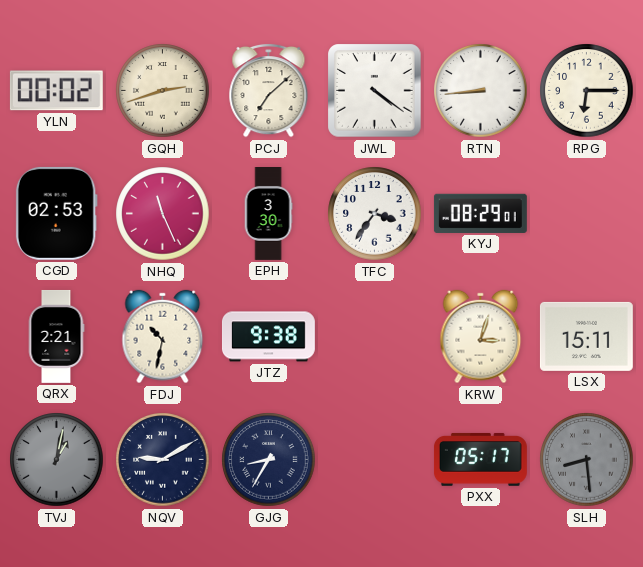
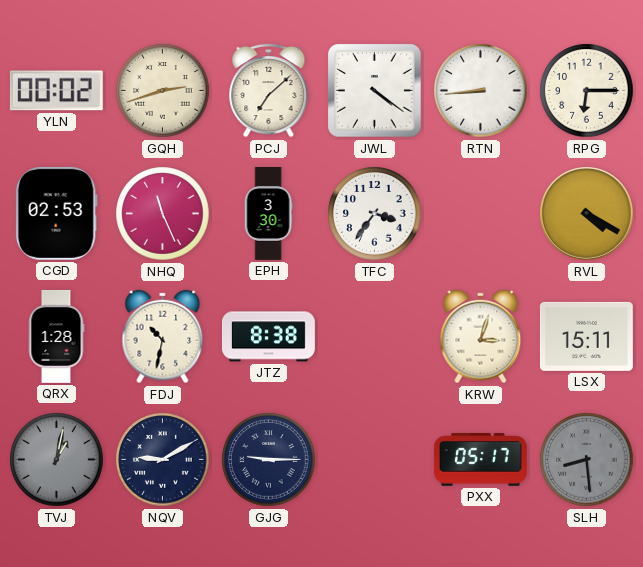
KYJ: 08:29 -> none
RVL: none -> 4:20
QRX: 2:21 -> 1:28
JTZ: 9:38 -> 8:38
GJG: 8:35 -> 9:15
